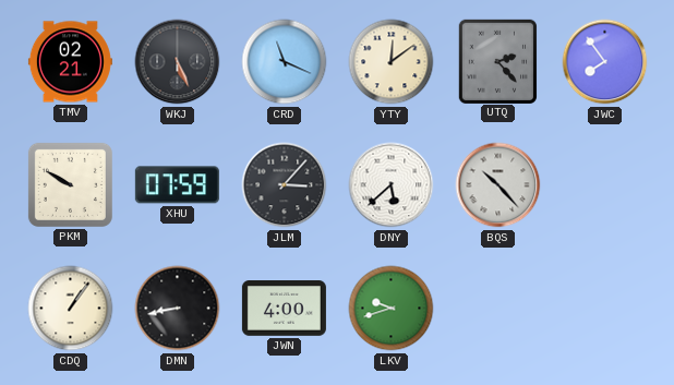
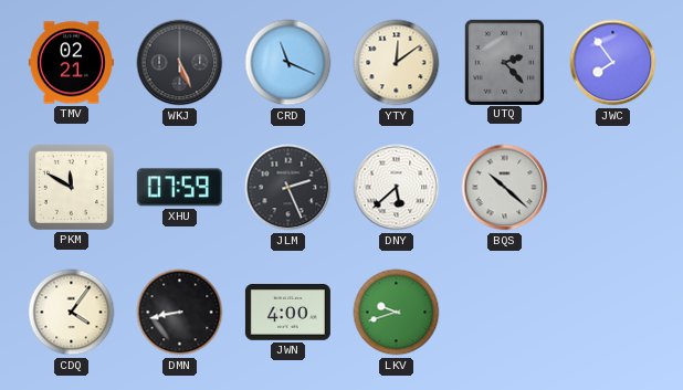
PKM: 9:50 -> 11:50
JLM: 3:07 -> 2:26
BQS: 10:23 -> 10:22
CDQ: 1:06 -> 4:06
